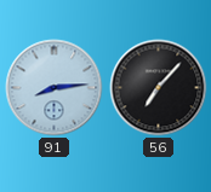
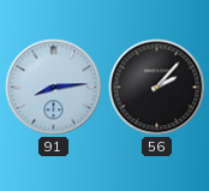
56: 7:07 -> 2:07
